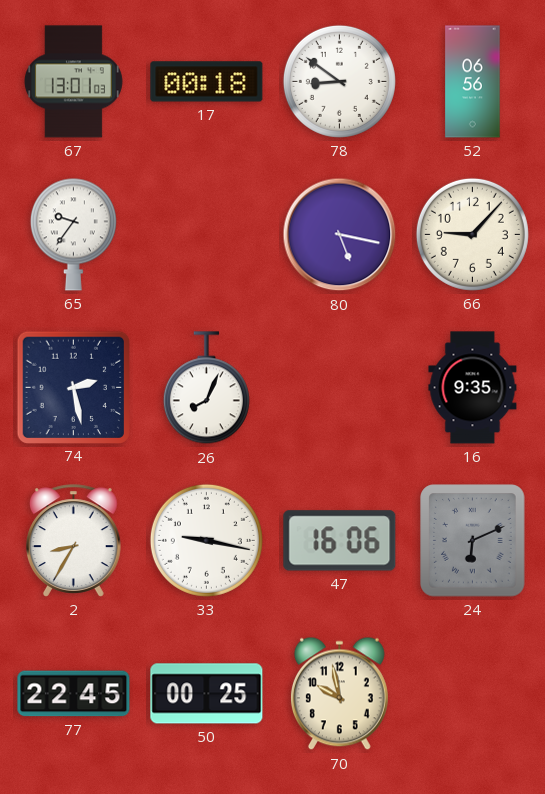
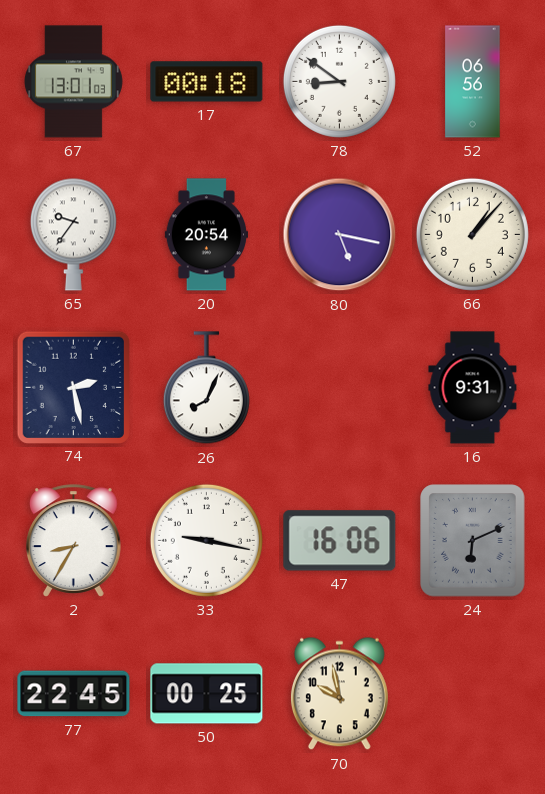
20: none -> 20:54
66: 9:07 -> 1:07
16: 9:35 -> 9:31
